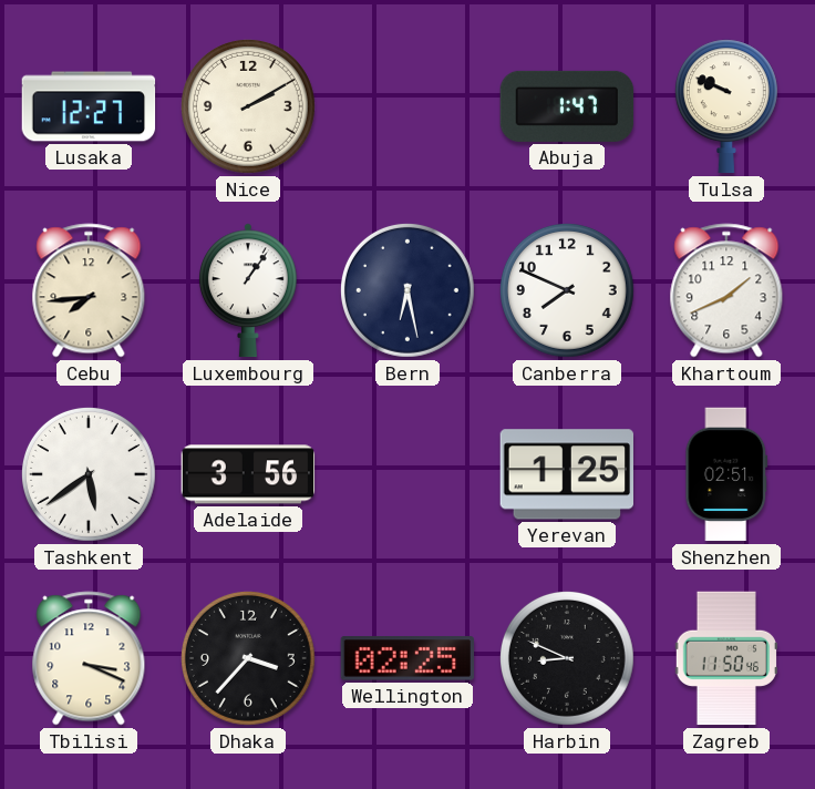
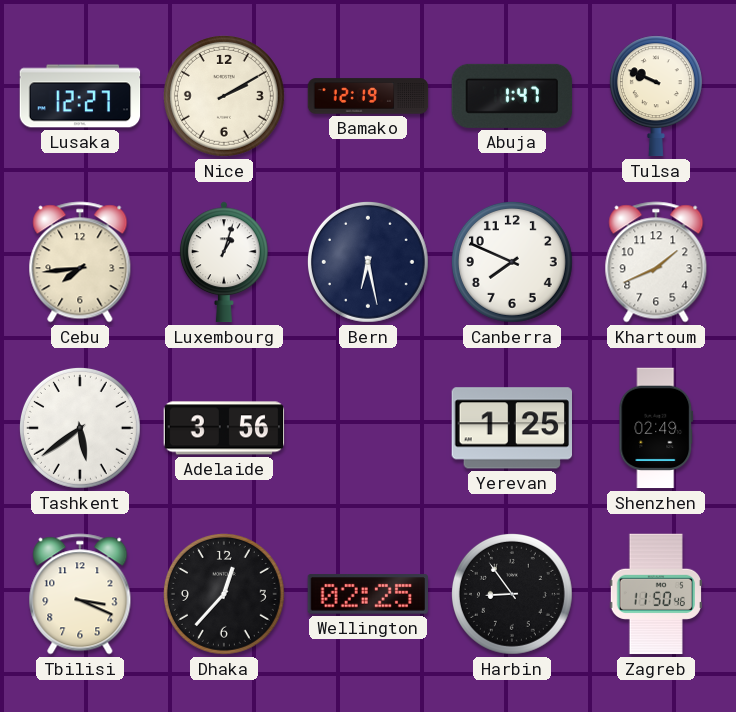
Bamako: none -> 12:19
Luxembourg: 1:06 -> 1:03
Shenzhen: 02:51 -> 02:49
Dhaka: 3:37 -> 12:37
Harbin: 8:49 -> 8:54
